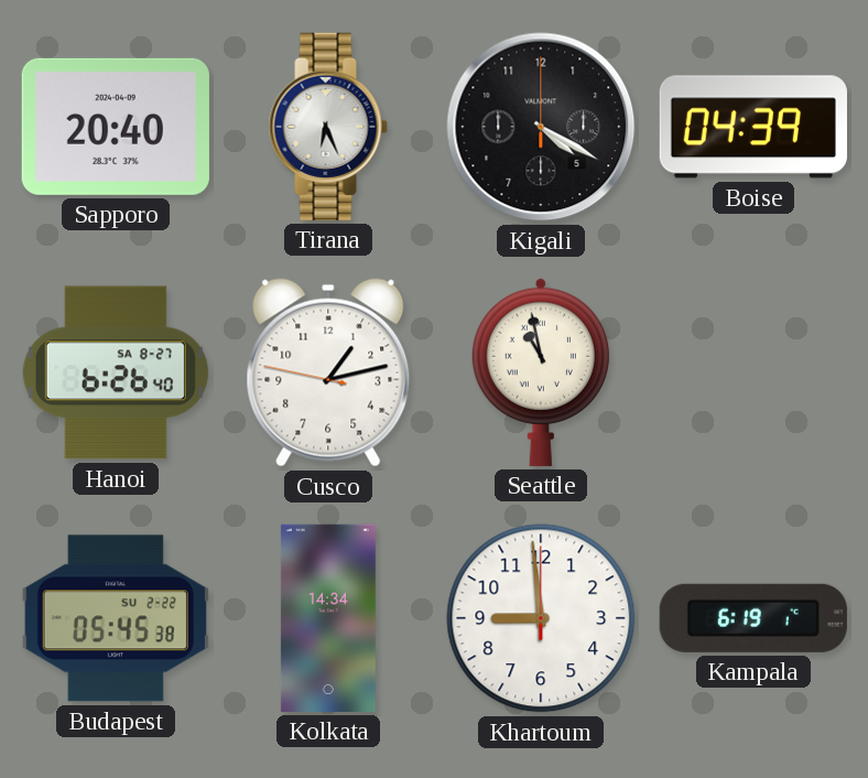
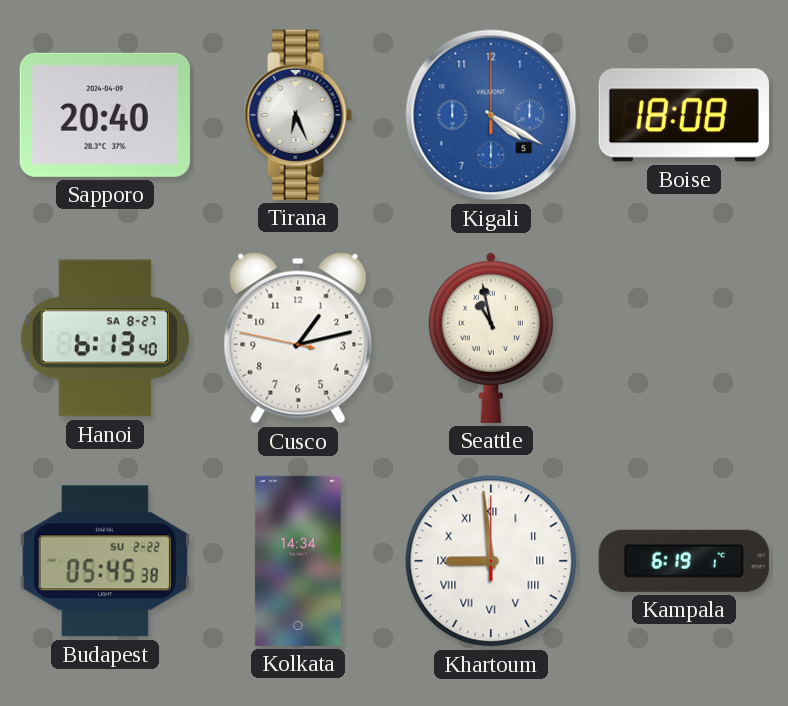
Kigali dial: black -> blue
Boise: 04:39 -> 18:08
Hanoi: 6:26 -> 6:13
Khartoum numerals: Arabic -> Roman
